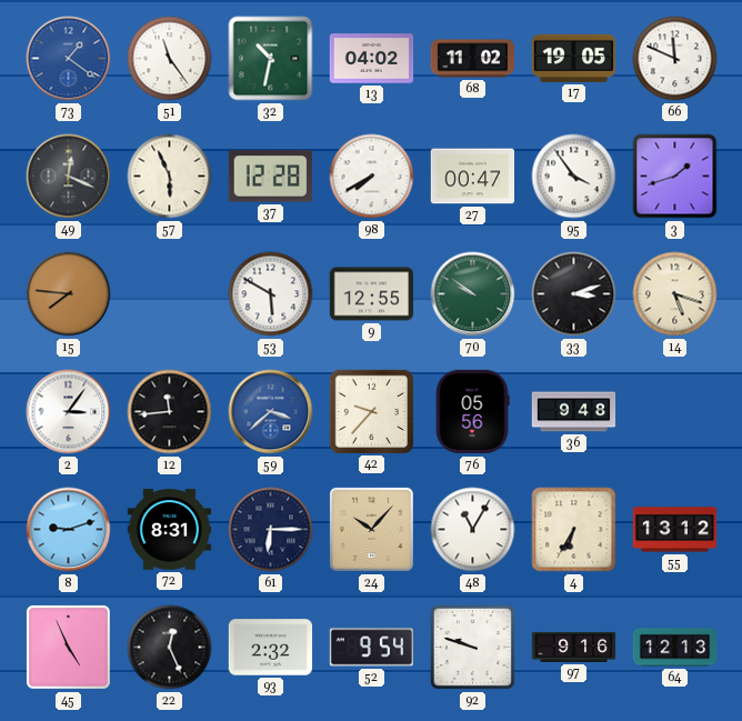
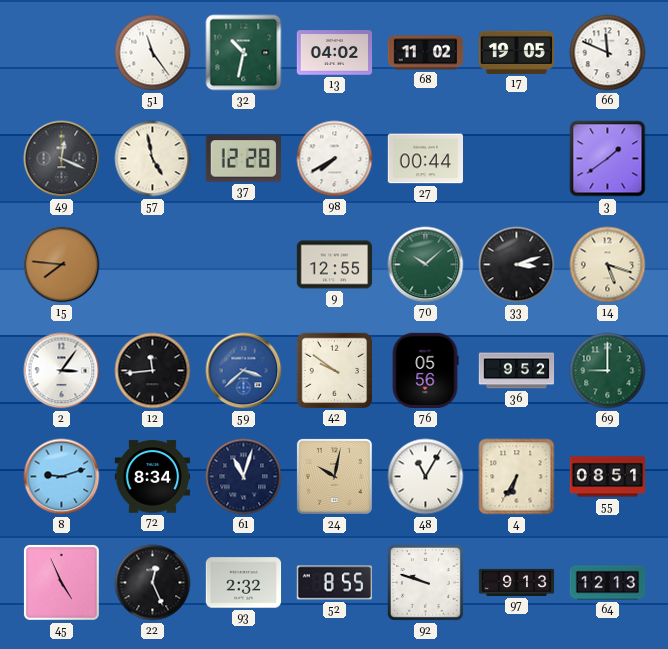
73: 1:21 -> none
57: 5:56 -> 4:58
27: 00:47 -> 00:44
95: 3:54 -> none
3: 1:42 -> 1:39
53: 5:50 -> none
70: 9:51 -> 10:08
42: 9:37 -> 9:51
36: 9:48 -> 9:52
69: none -> 9:00
72: 8:31 -> 8:34
61: 6:15 -> 11:03
24: 10:07 -> 10:02
55: 13:12 -> 08:51
52: 9:54 -> 8:55
97: 9:16 -> 9:13
